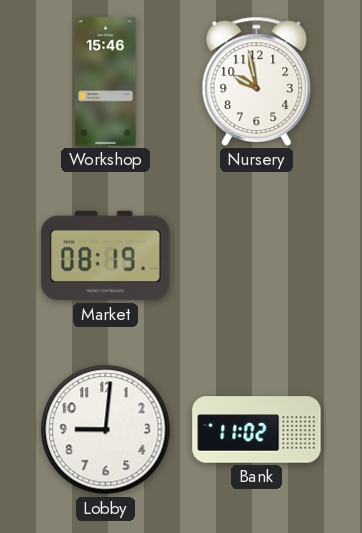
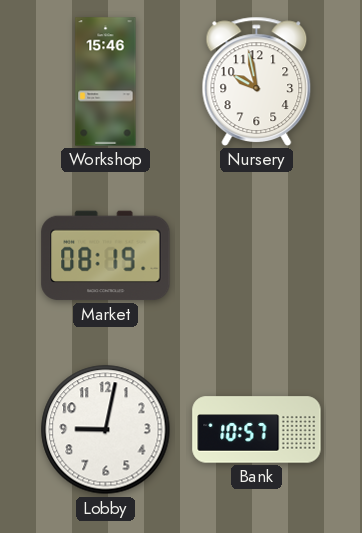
Lobby: 9:01 -> 9:02
Bank: 11:02 -> 10:57
